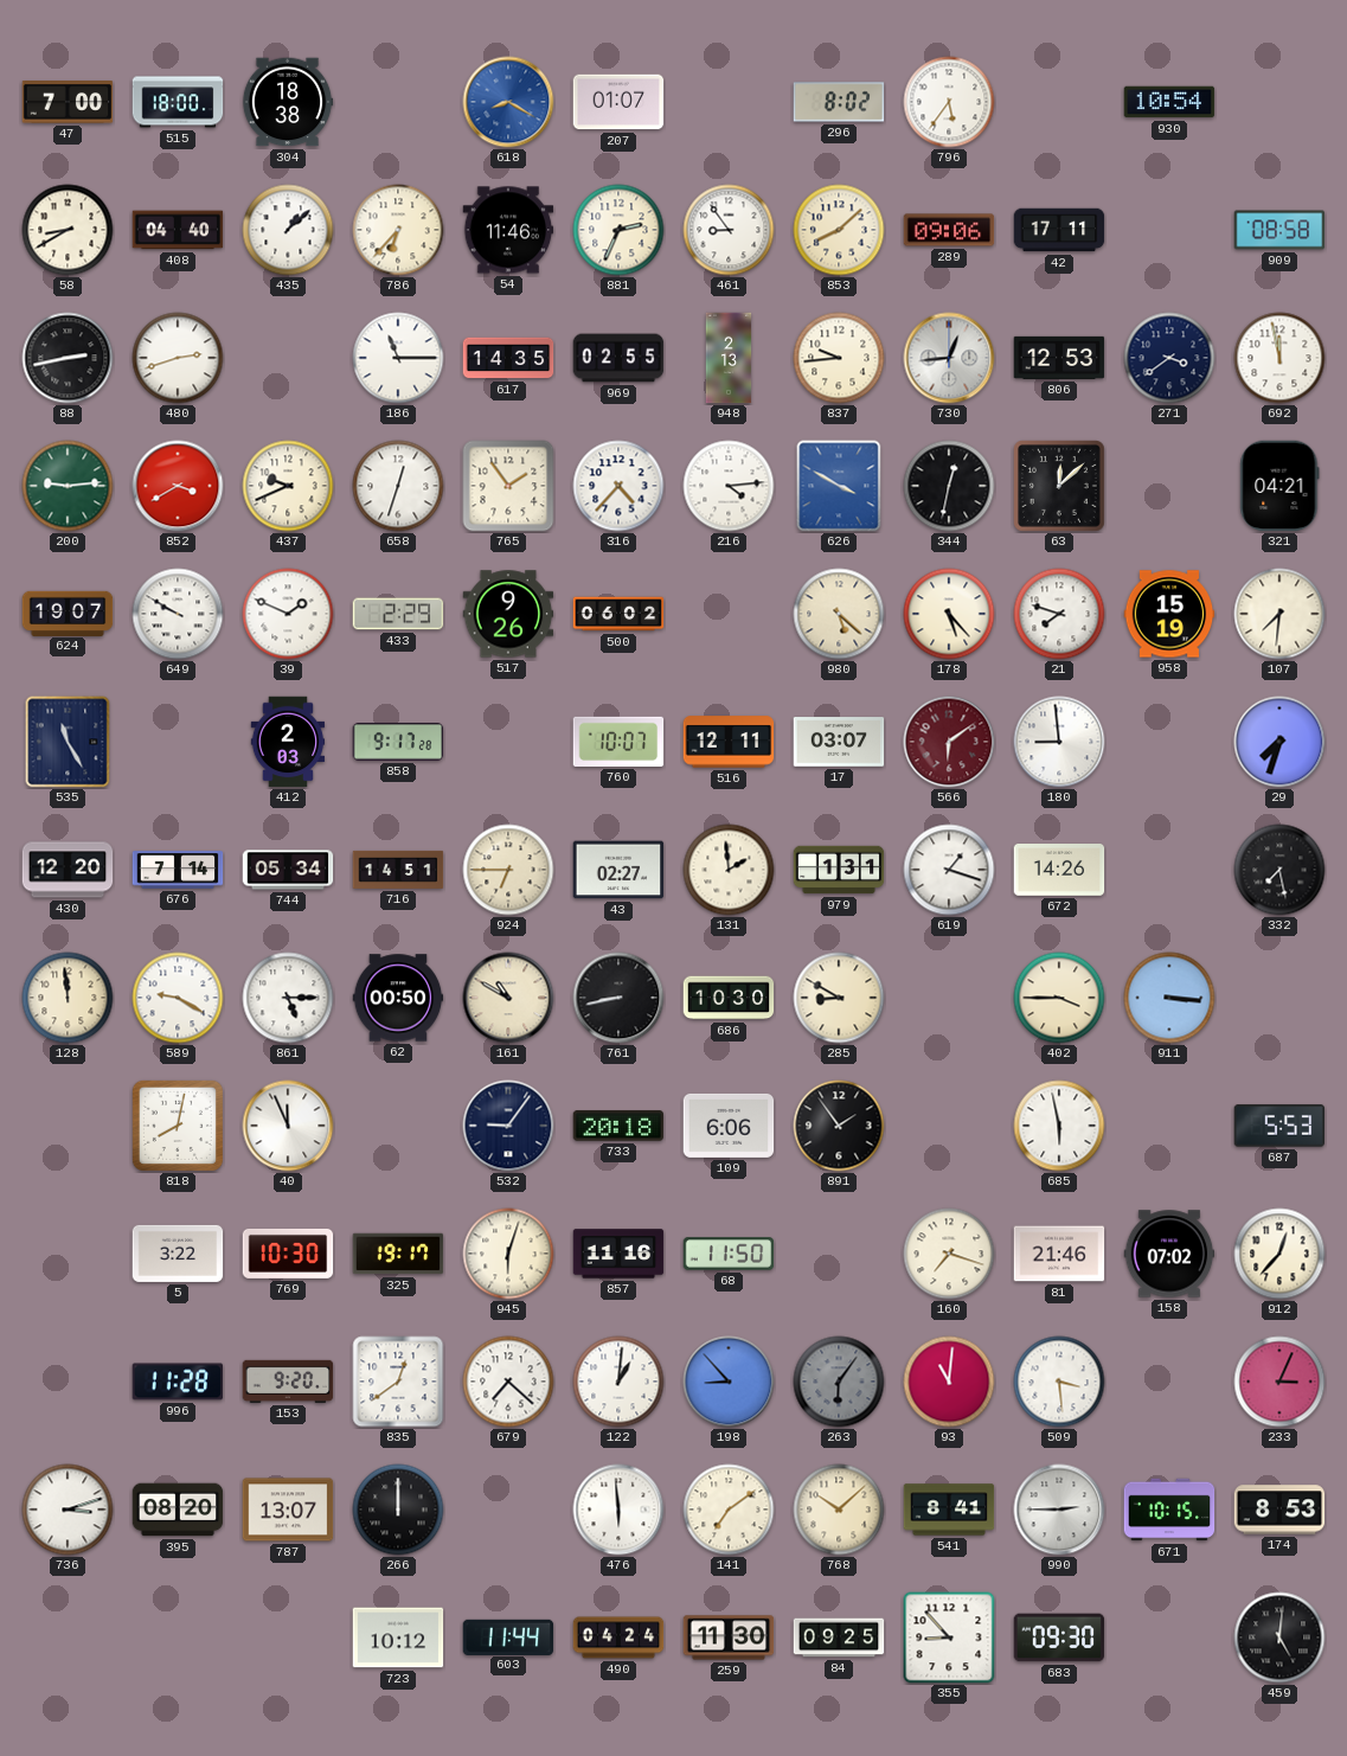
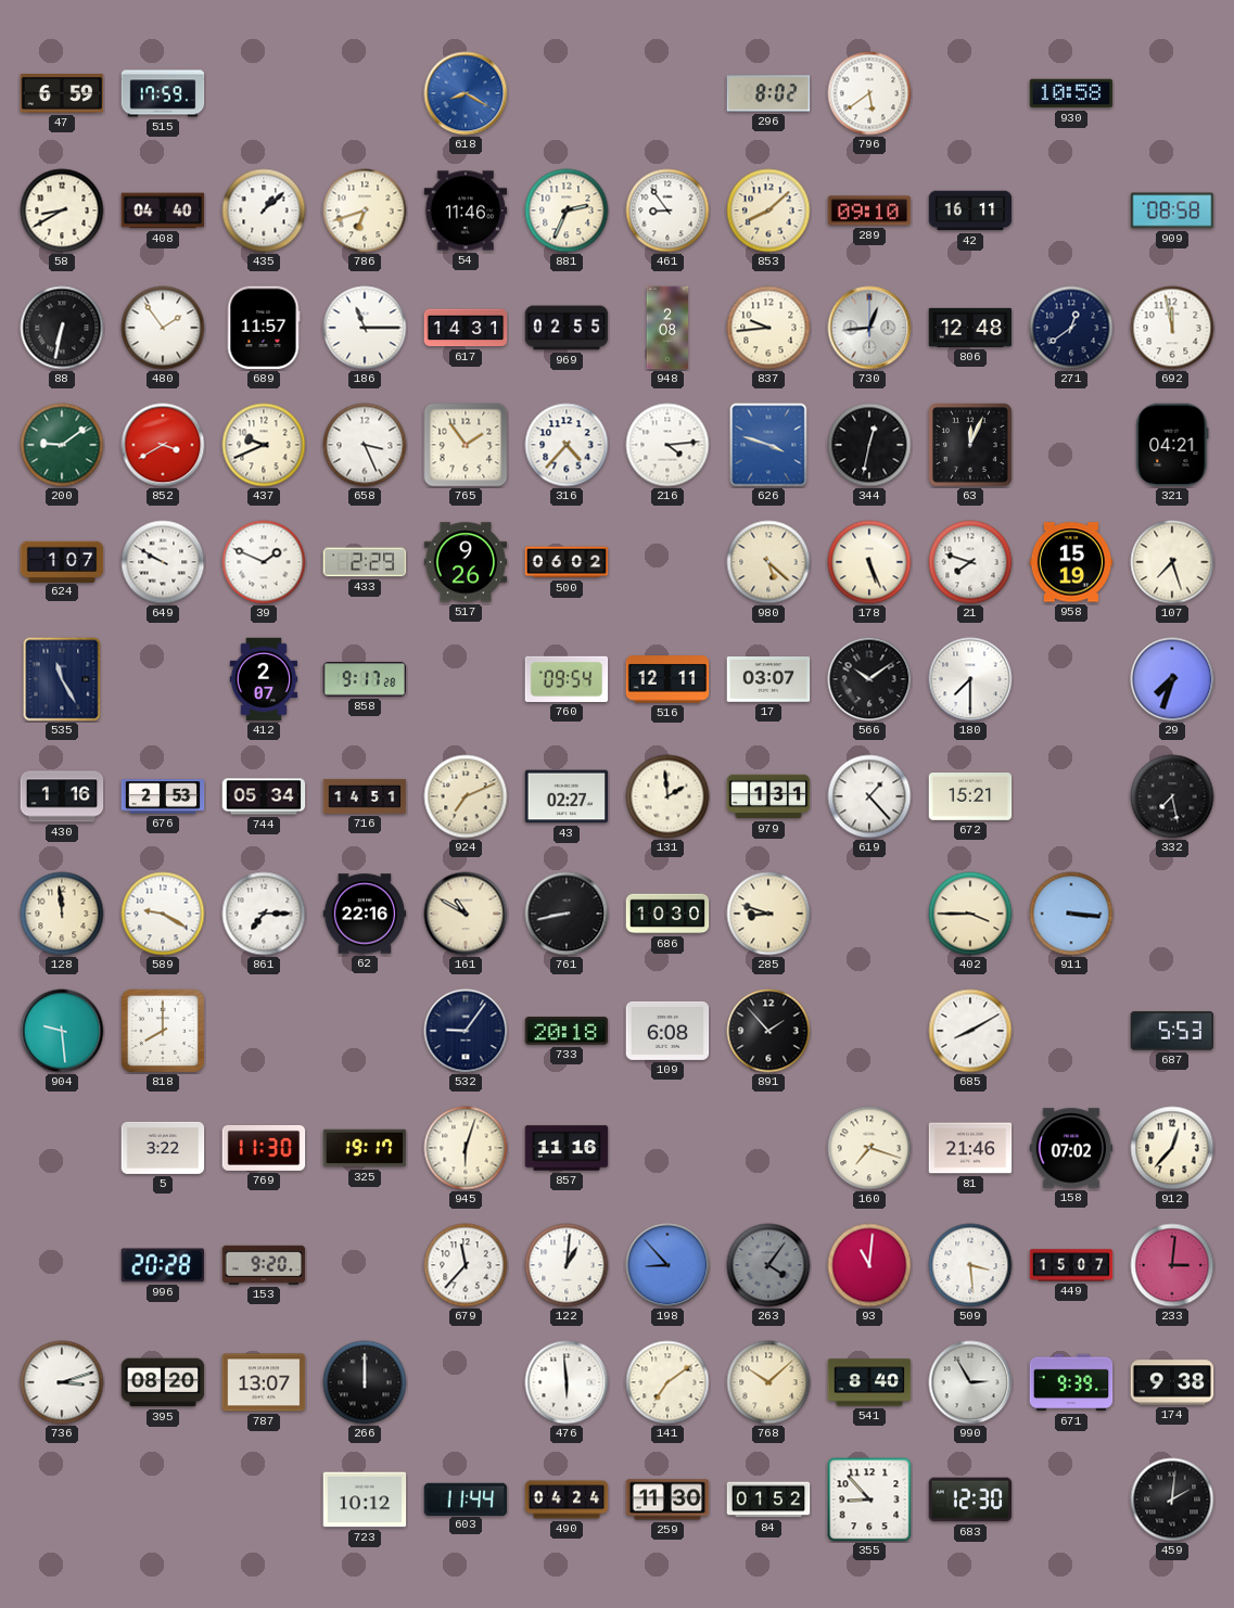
47: 7:00 -> 6:59
515: 18:00 -> 17:59
304: 18:38 -> none
207: 01:07 -> none
796: 5:36 -> 5:39
930: 10:54 -> 10:58
786: 6:37 -> 6:42
289: 09:06 -> 09:10
42: 17:11 -> 16:11
88: 2:43 -> 6:32
480: 2:42 -> 1:54
689: none -> 11:57
617: 14:35 -> 14:31
948: 2:13 -> 2:08
806: 12:53 -> 12:48
271: 3:39 -> 12:39
200: 9:14 -> 9:09
658: 12:33 -> 3:26
626: 3:50 -> 3:48
63: 12:08 -> 12:04
624: 19:07 -> 1:07
178: 5:23 -> 5:26
107: 7:31 -> 7:27
412: 2:03 -> 2:07
760: 10:07 -> 09:54
566: 6:09 -> 10:09
566 dial: burgundy -> black
180: 8:59 -> 7:30
430: 12:20 -> 1:16
676: 7:14 -> 2:53
924: 6:45 -> 7:11
619: 1:18 -> 1:23
672: 14:26 -> 15:21
861: 5:15 -> 7:15
62: 00:50 -> 22:16
285: 8:50 -> 8:48
904: none -> 9:29
818: 8:02 -> 8:00
40: 11:56 -> none
109: 6:06 -> 6:08
891: 1:54 -> 1:53
685: 5:58 -> 8:10
769: 10:30 -> 11:30
68: 11:50 -> none
996: 11:28 -> 20:28
835: 12:39 -> none
679: 7:22 -> 11:37
263: 6:06 -> 4:06
449: none -> 15:07
233: 3:04 -> 3:01
541: 8:41 -> 8:40
990: 2:45 -> 2:55
671: 10:15 -> 9:39
174: 8:53 -> 9:38
84: 09:25 -> 01:52
683: 09:30 -> 12:30
459: 5:01 -> 2:01
